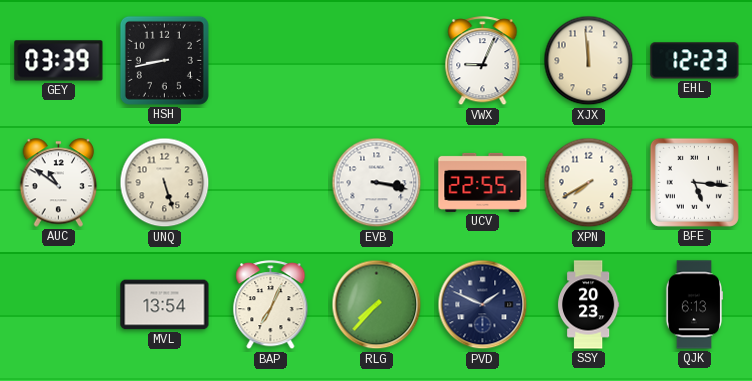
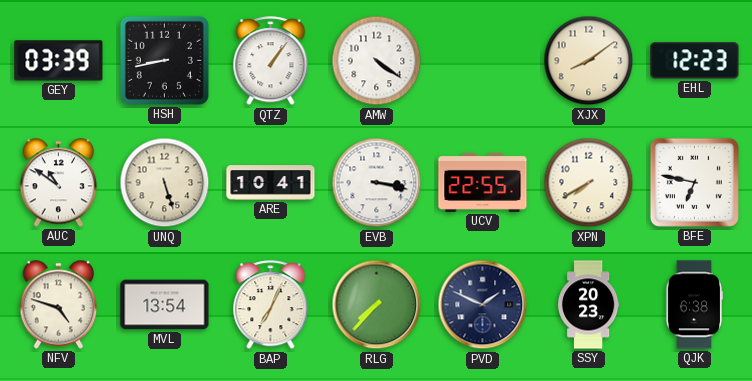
QTZ: none -> 1:06
AMW: none -> 4:21
VWX: 9:04 -> none
XJX: 11:59 -> 8:09
ARE: none -> 10:41
BFE: 5:16 -> 6:47
NFV: none -> 4:48
QJK: 6:13 -> 6:38
